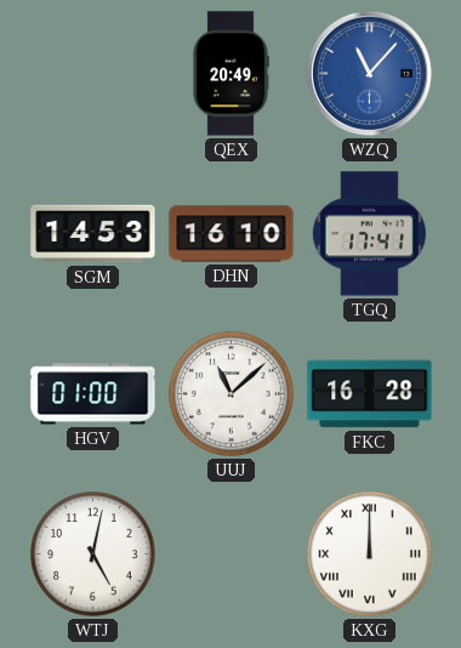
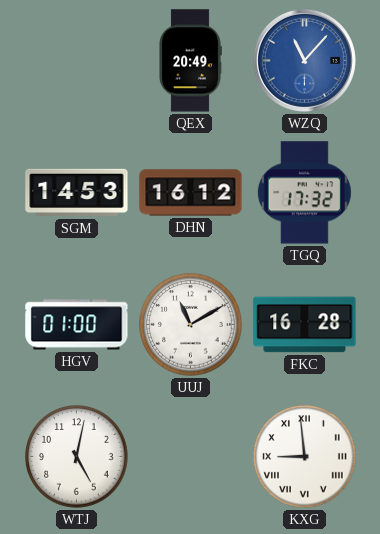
DHN: 16:10 -> 16:12
TGQ: 17:41 -> 17:32
UUJ: 11:08 -> 11:10
KXG: 12:00 -> 8:59
